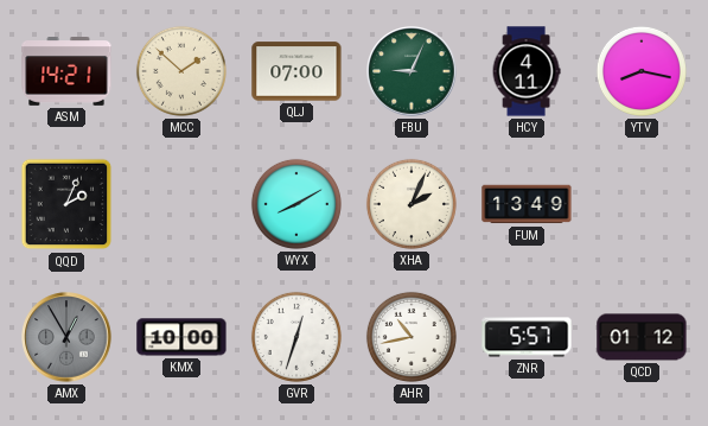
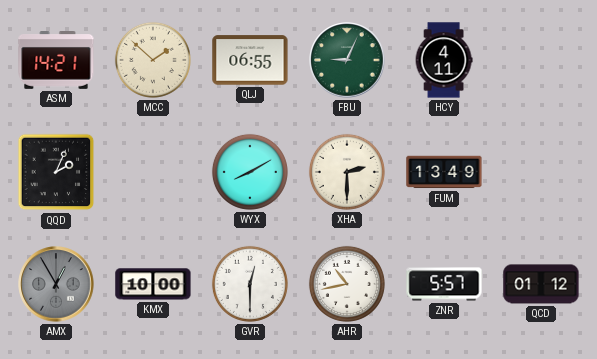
QLJ: 07:00 -> 06:55
YTV: 8:17 -> none
XHA: 2:04 -> 2:30
GVR: 12:33 -> 12:30
